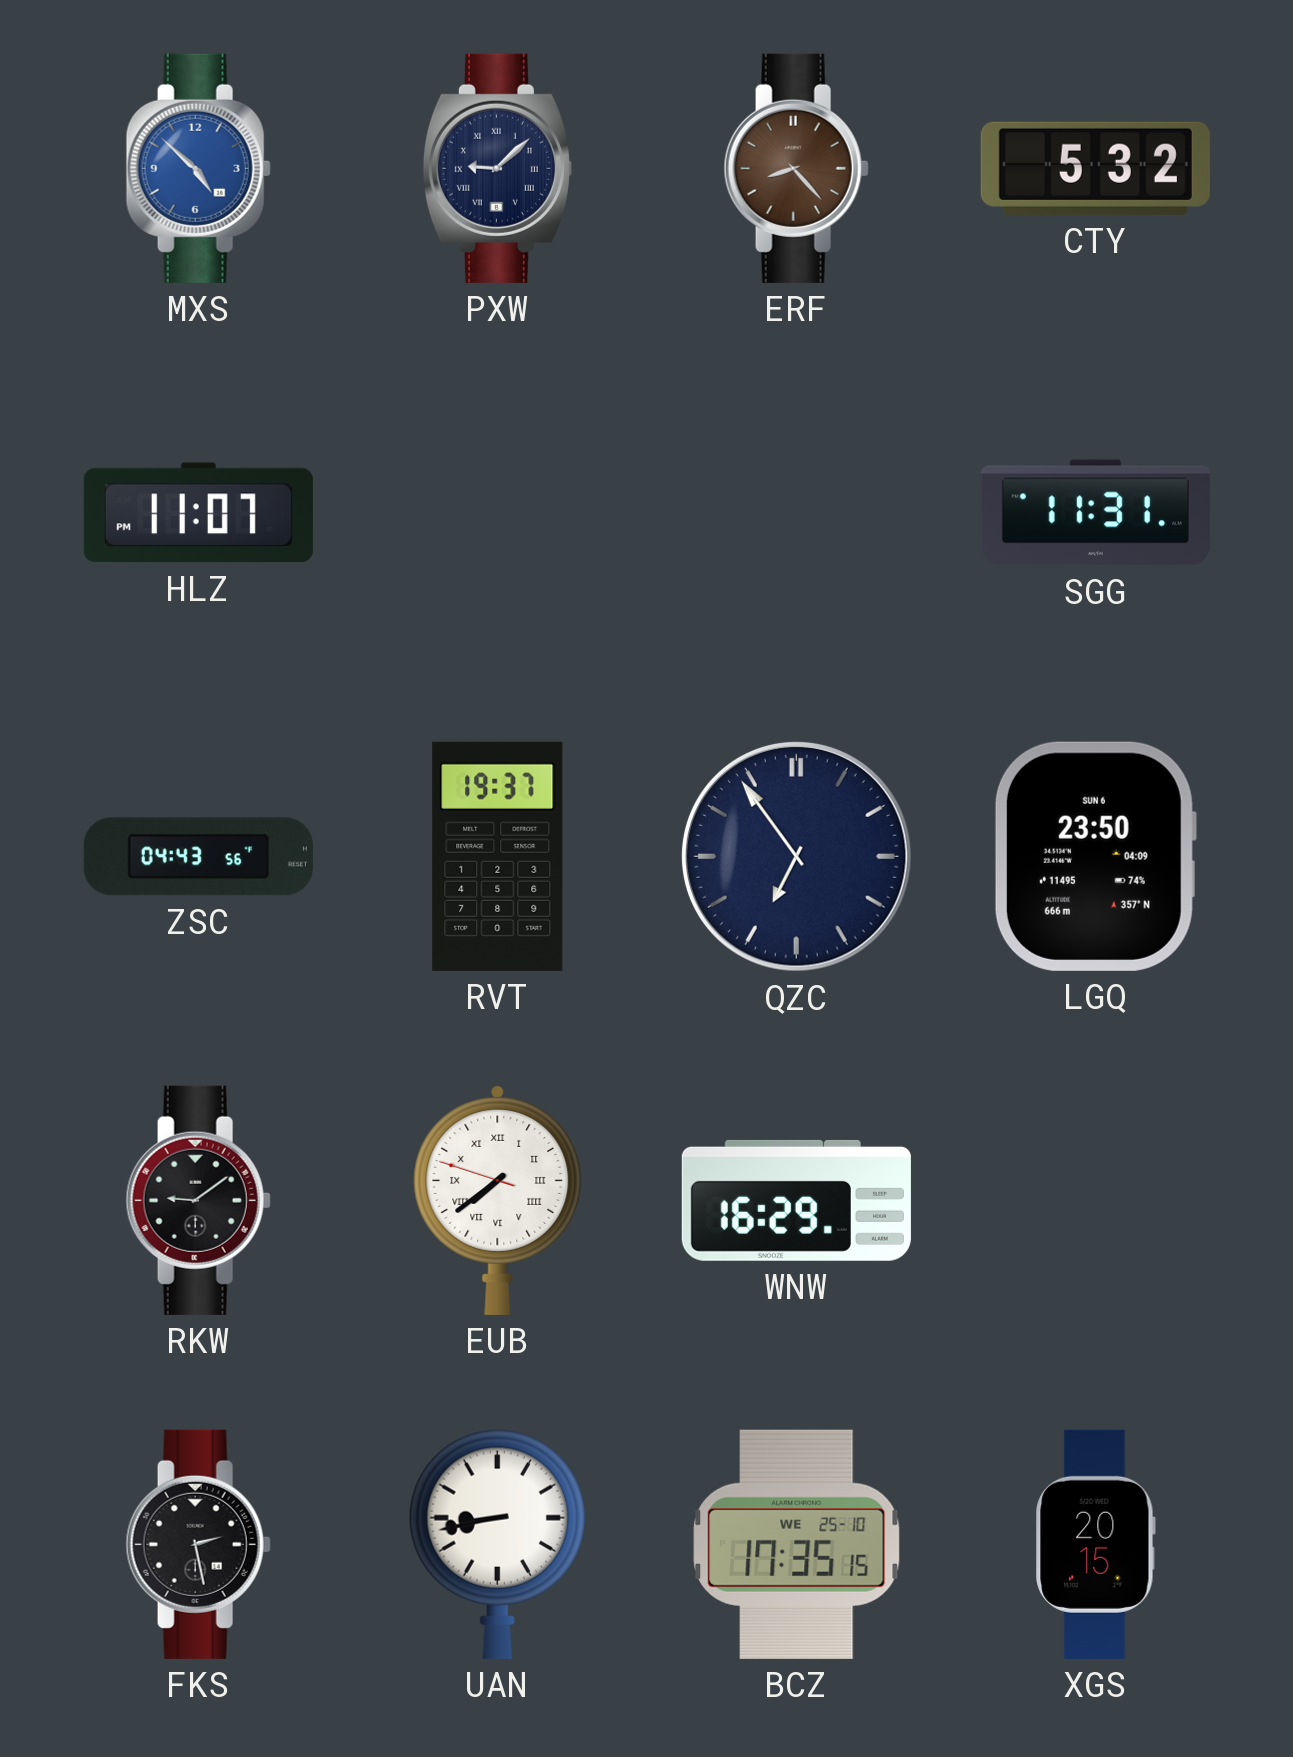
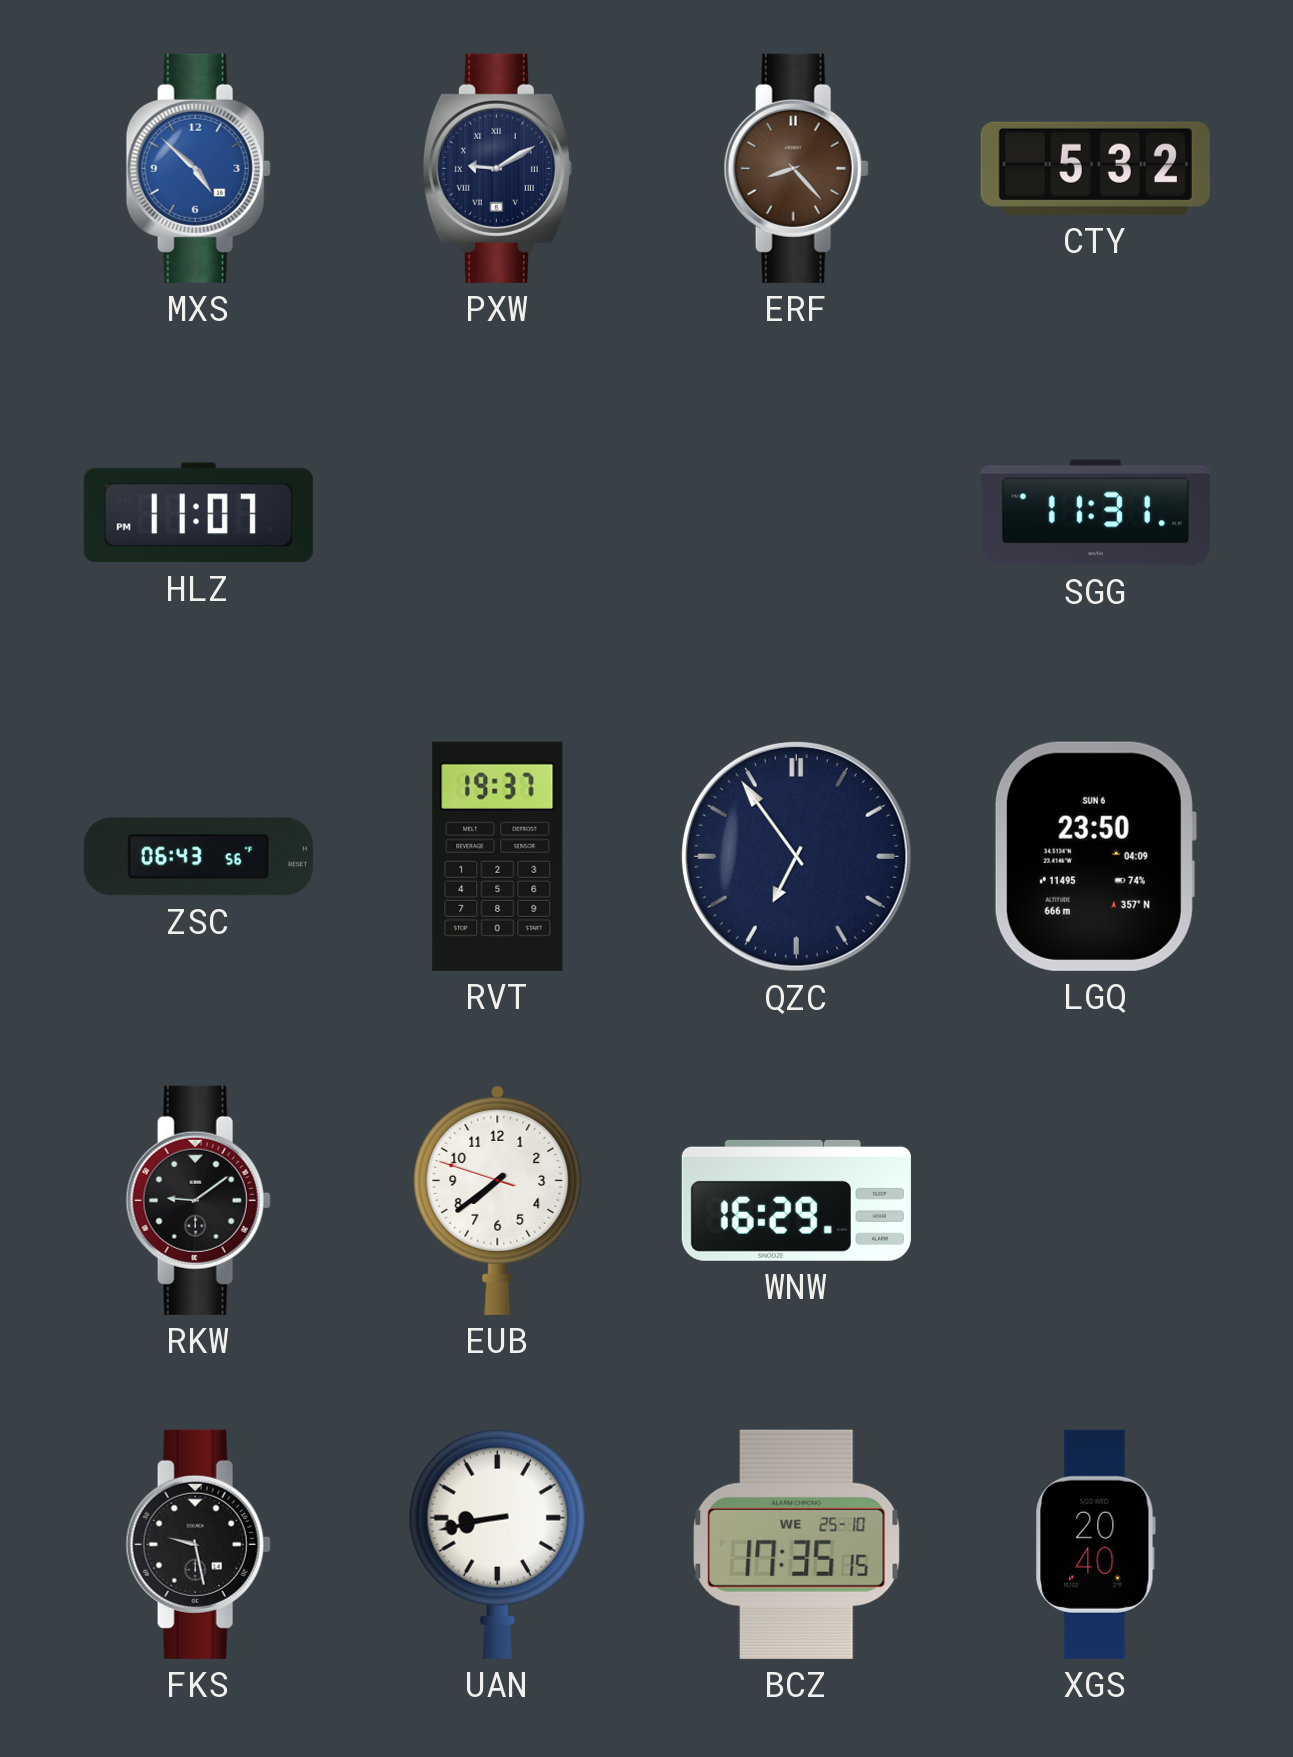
PXW: 9:08 -> 9:10
ZSC: 04:43 -> 06:43
EUB numerals: Roman -> Arabic
FKS: 2:28 -> 9:28
XGS: 20:15 -> 20:40
